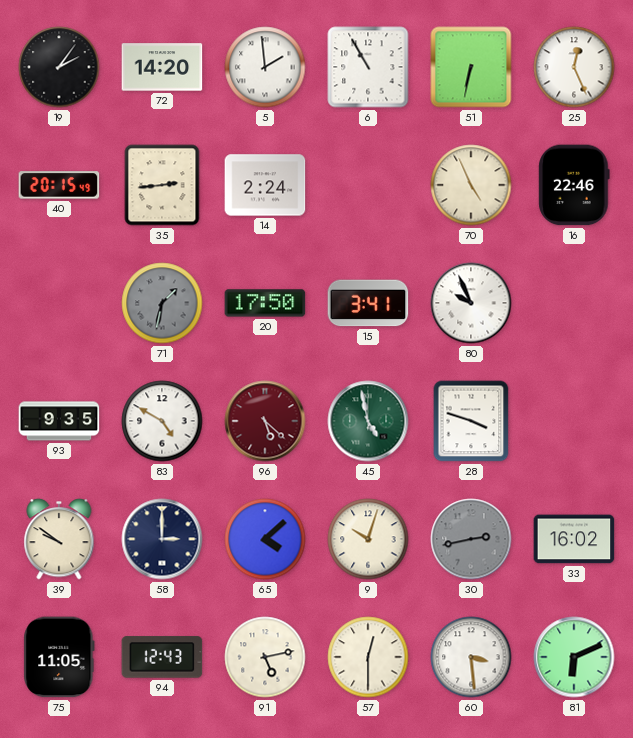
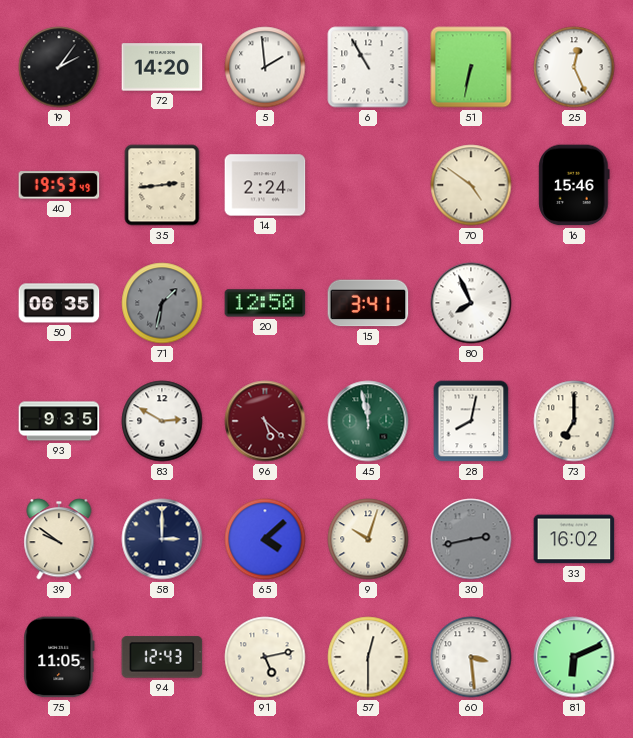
40: 20:15 -> 19:53
70: 4:56 -> 4:51
16: 22:46 -> 15:46
50: none -> 06:35
20: 17:50 -> 12:50
80: 9:56 -> 7:56
83: 4:50 -> 2:50
45: 4:58 -> 11:58
28: 3:48 -> 8:02
73: none -> 7:00
